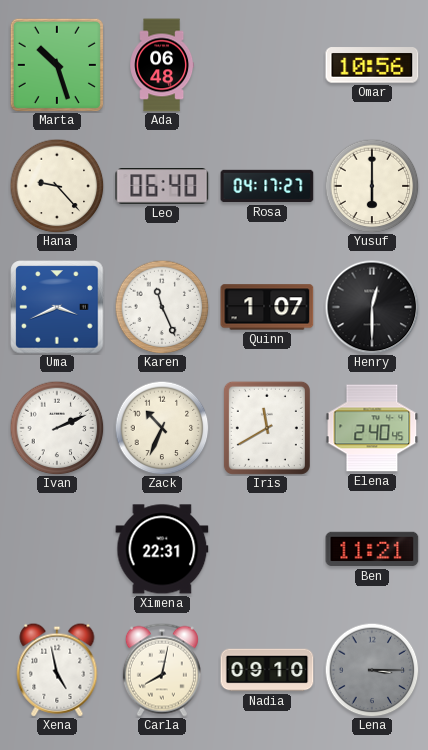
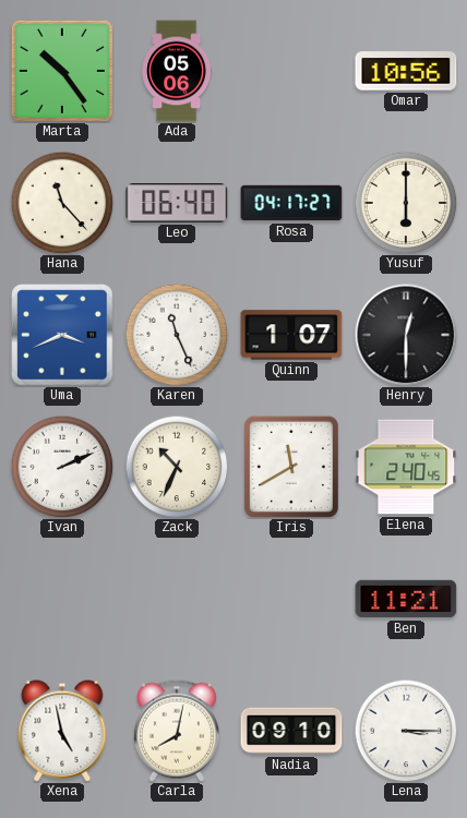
Marta: 10:27 -> 10:24
Ada: 06:48 -> 05:06
Hana: 9:23 -> 11:23
Ximena: 22:31 -> none
Lena dial: grey -> white
